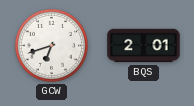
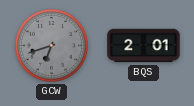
GCW dial: white -> grey
